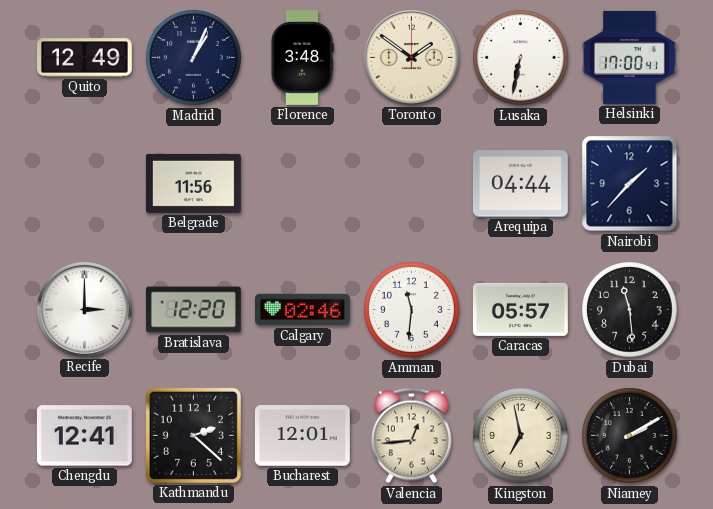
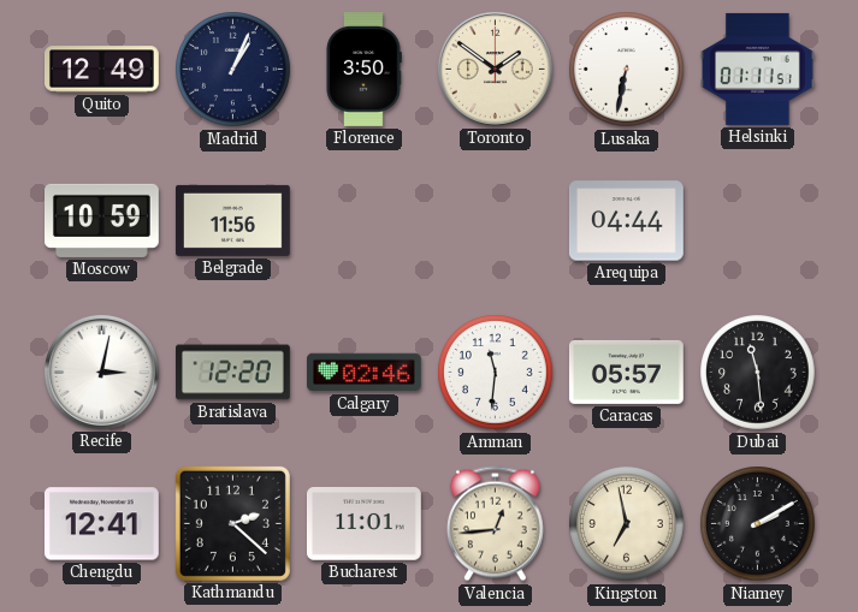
Florence: 3:48 -> 3:50
Helsinki: 17:00 -> 01:11
Moscow: none -> 10:59
Nairobi: 1:37 -> none
Recife: 3:00 -> 3:02
Bucharest: 12:01 -> 11:01
